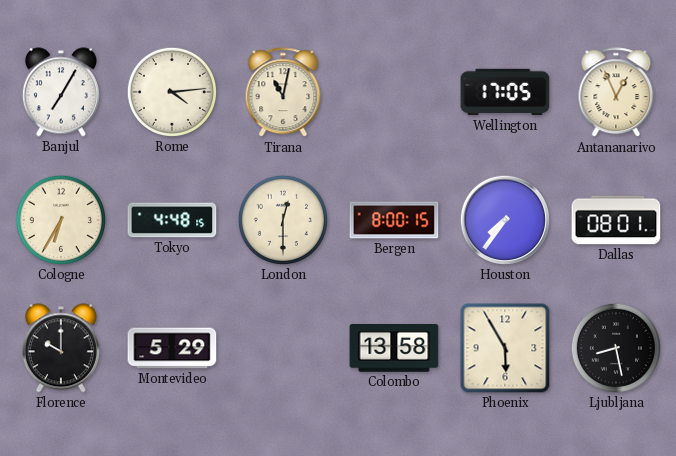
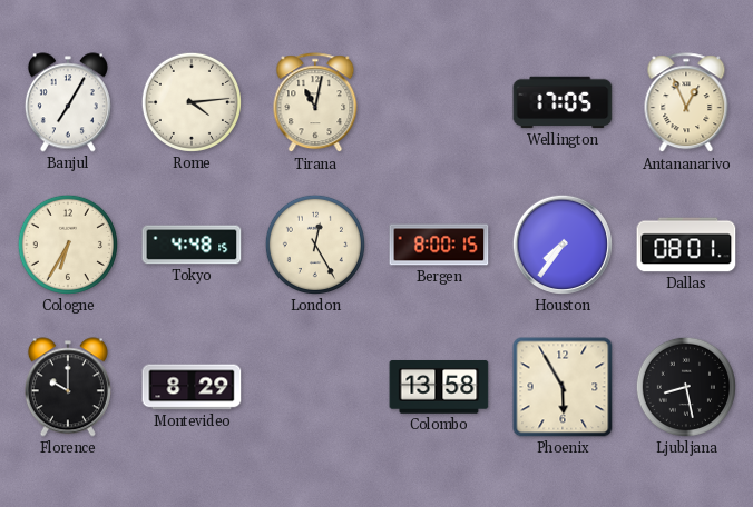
London: 12:30 -> 12:25
Montevideo: 5:29 -> 8:29
